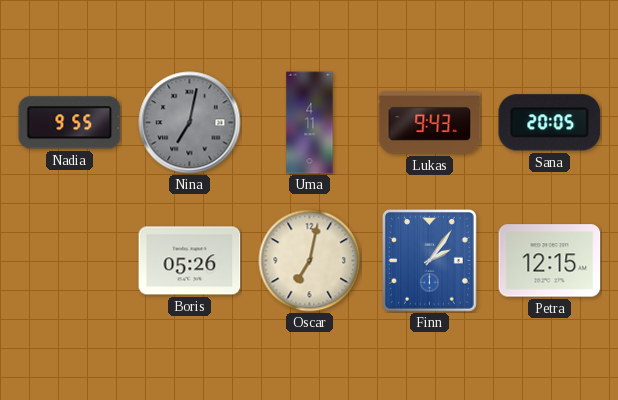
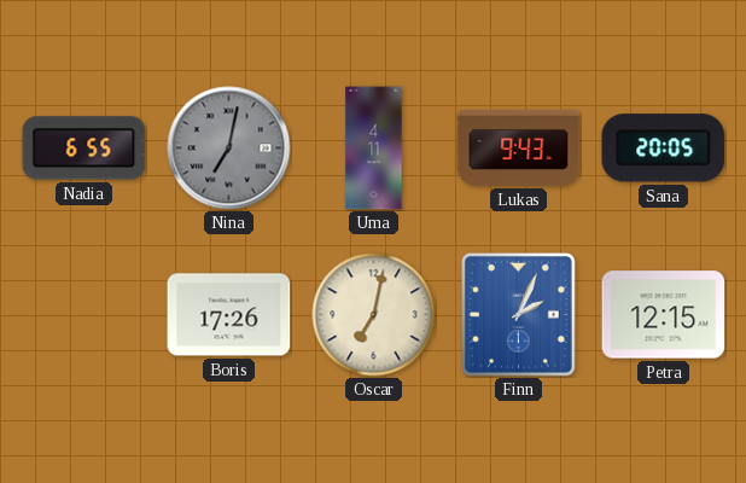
Nadia: 9:55 -> 6:55
Boris: 05:26 -> 17:26
Finn: 2:06 -> 2:04
